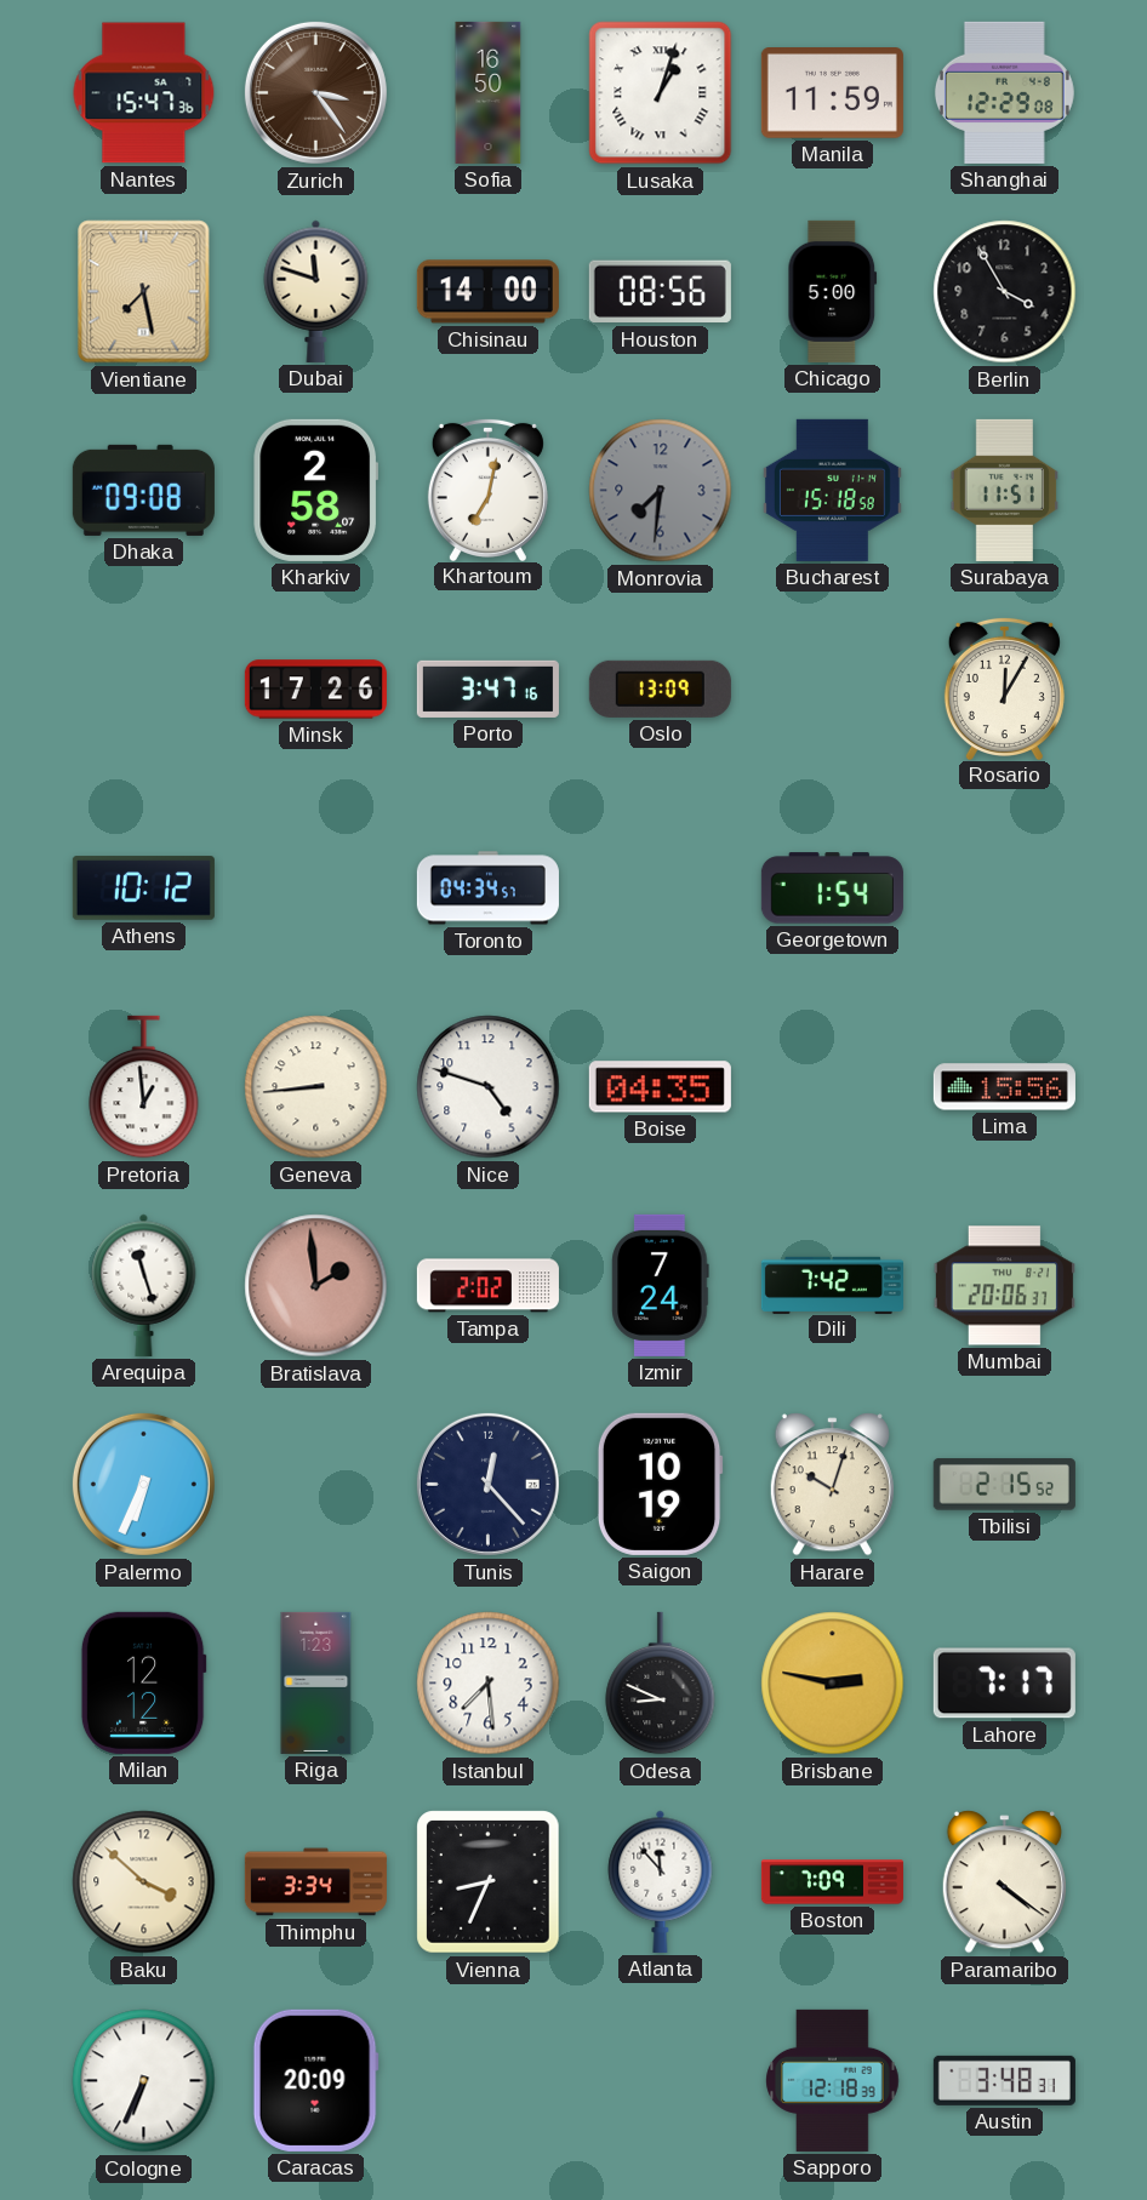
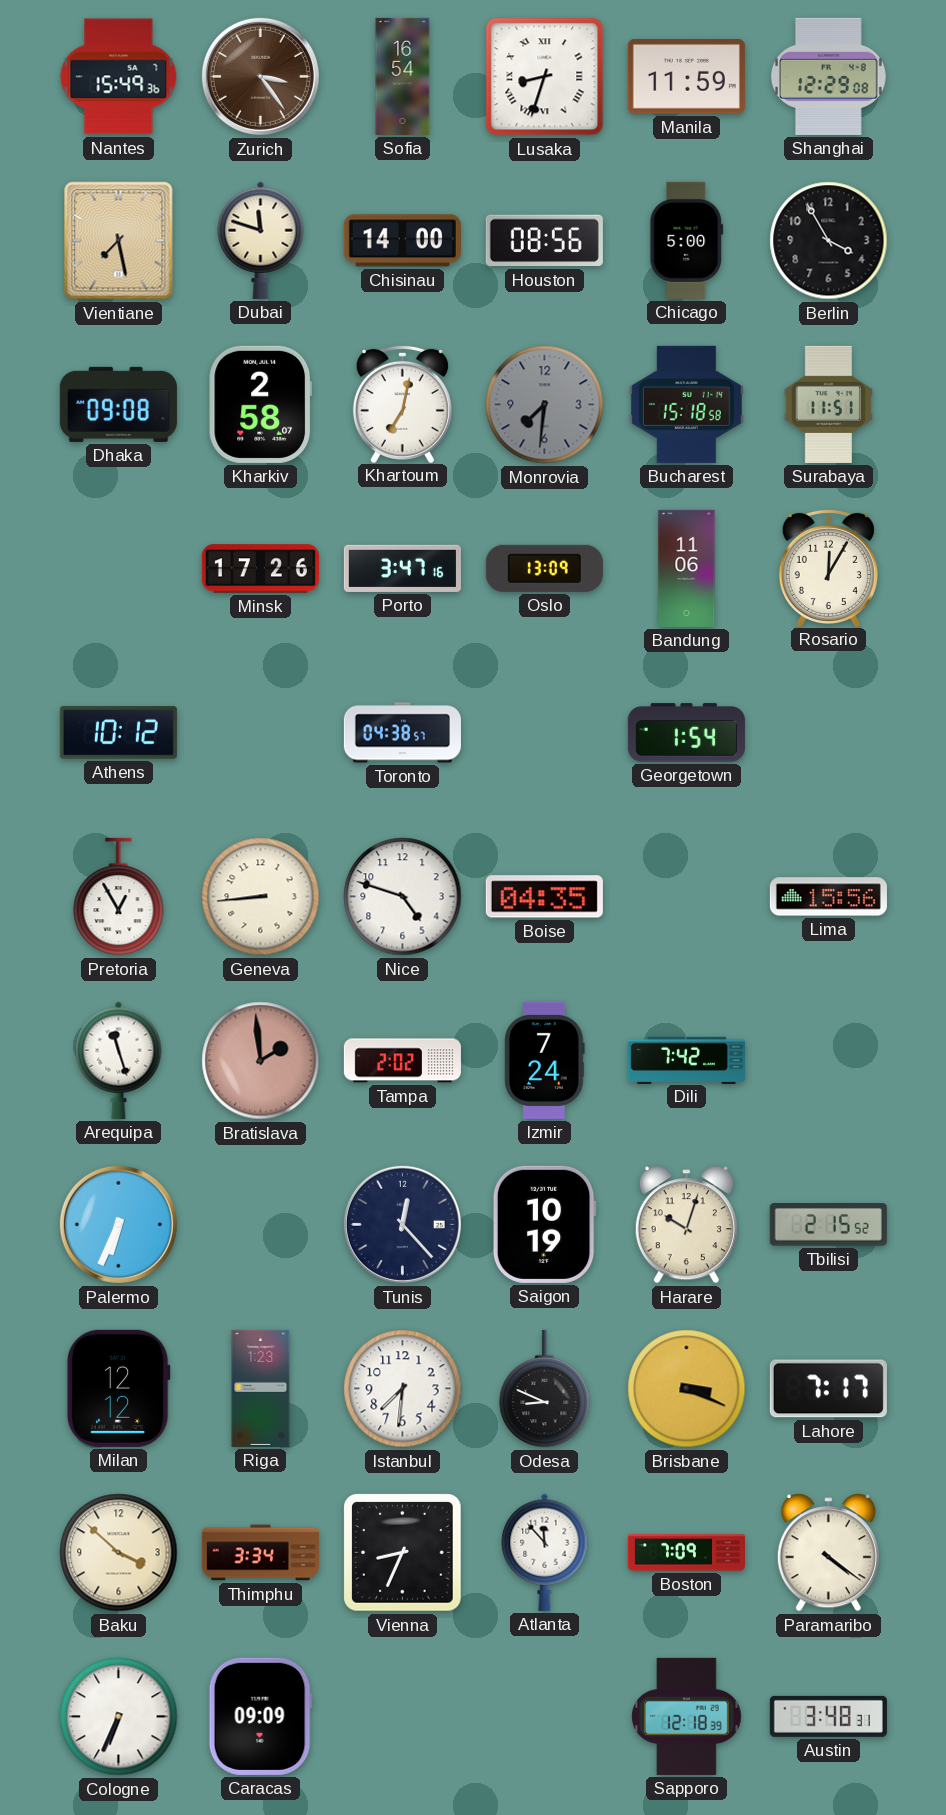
Nantes: 15:47 -> 15:49
Sofia: 16:50 -> 16:54
Lusaka: 1:03 -> 8:33
Bandung: none -> 11:06
Toronto: 04:34 -> 04:38
Pretoria: 12:59 -> 12:55
Mumbai: 20:06 -> none
Istanbul: 7:29 -> 7:31
Brisbane: 2:47 -> 3:19
Caracas: 20:09 -> 09:09
